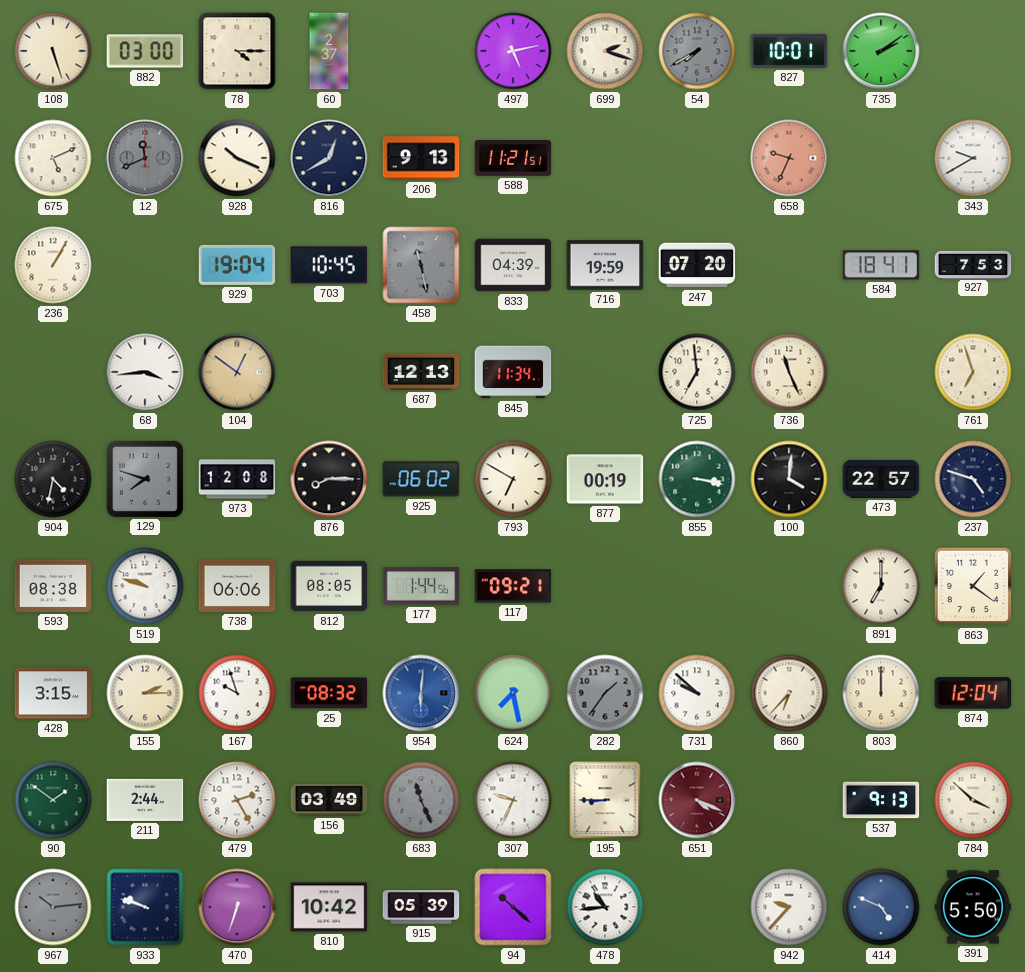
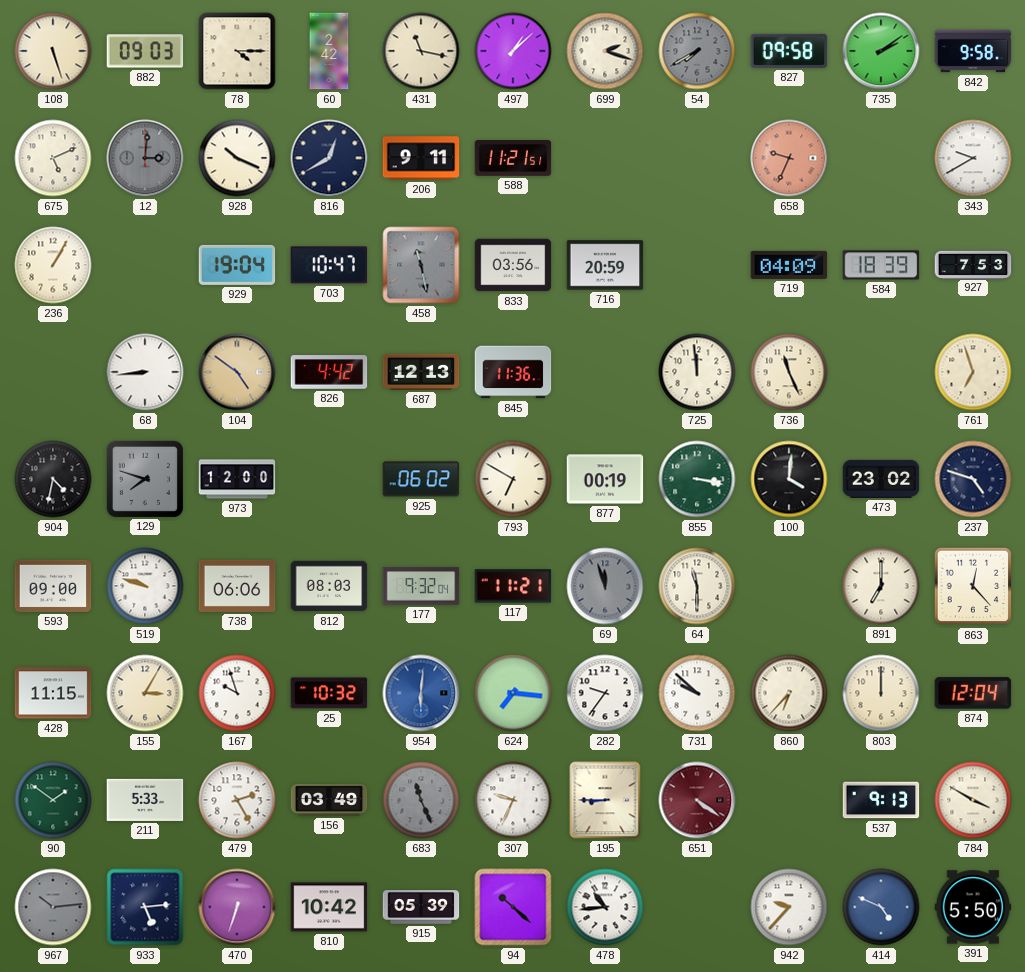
882: 03:00 -> 09:03
60: 2:37 -> 2:42
431: none -> 11:17
497: 5:13 -> 1:08
827: 10:01 -> 09:58
842: none -> 9:58
12: 11:41 -> 3:01
206: 9:13 -> 9:11
703: 10:45 -> 10:47
833: 04:39 -> 03:56
716: 19:59 -> 20:59
247: 07:20 -> none
719: none -> 04:09
584: 18:41 -> 18:39
68: 3:44 -> 8:44
104: 12:51 -> 4:51
826: none -> 4:42
845: 11:34 -> 11:36
725: 6:59 -> 11:59
973: 12:08 -> 12:00
876: 8:15 -> none
473: 22:57 -> 23:02
593: 08:38 -> 09:00
812: 08:05 -> 08:03
177: 1:44 -> 9:32
117: 09:21 -> 11:21
69: none -> 11:57
64: none -> 11:30
863: 1:21 -> 12:23
428: 3:15 -> 11:15
155: 2:15 -> 3:05
25: 08:32 -> 10:32
624: 7:28 -> 7:16
282: 1:36 -> 9:36
282 dial: grey -> white
211: 2:44 -> 5:33
651: 4:19 -> 4:21
784: 3:52 -> 3:50
933: 9:48 -> 5:14
